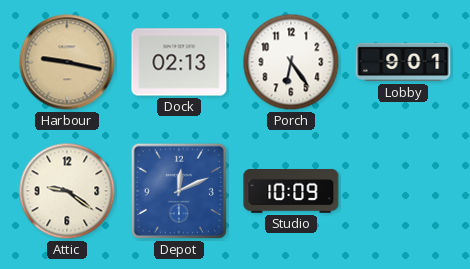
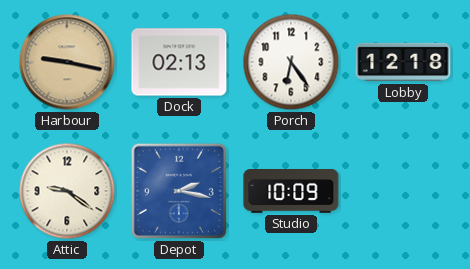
Lobby: 9:01 -> 12:18
Depot: 12:11 -> 2:17
